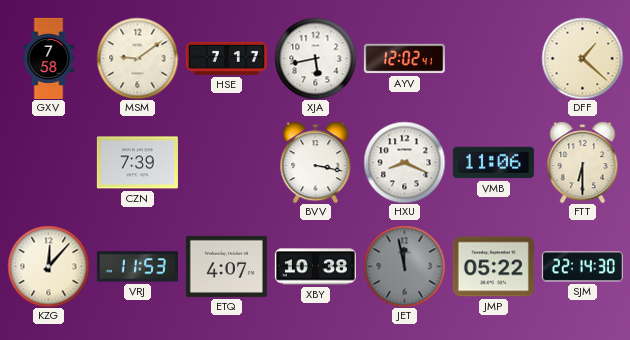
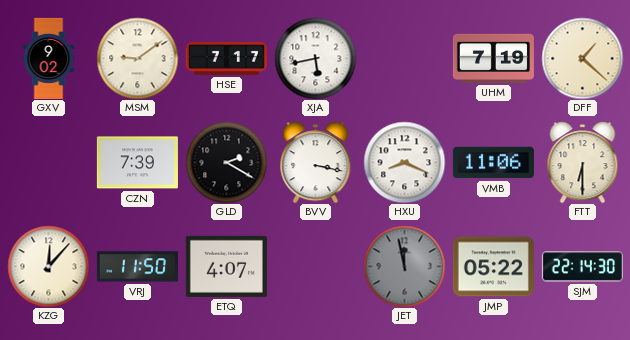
GXV: 7:58 -> 9:02
AYV: 12:02 -> none
UHM: none -> 7:19
GLD: none -> 2:20
VRJ: 11:53 -> 11:50
XBY: 10:38 -> none
